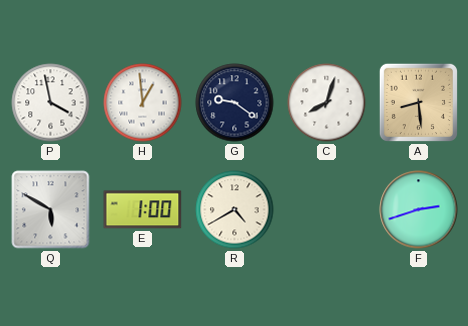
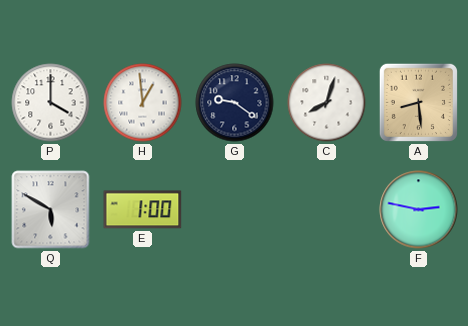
P: 3:58 -> 4:00
R: 4:40 -> none
F: 2:42 -> 2:47
